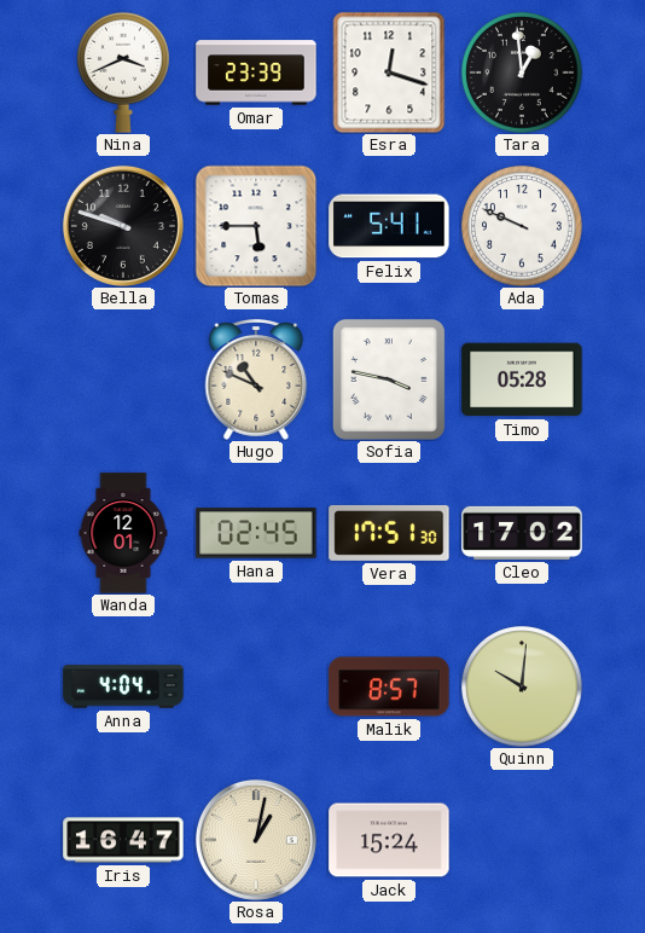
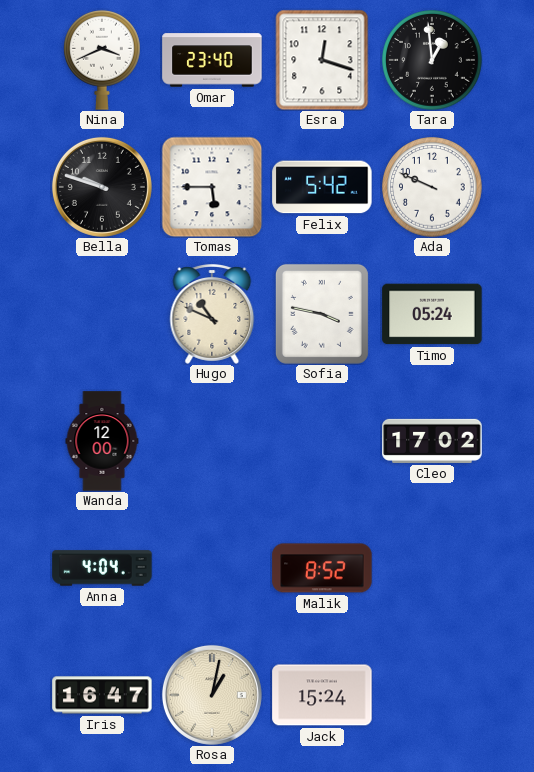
Omar: 23:39 -> 23:40
Felix: 5:41 -> 5:42
Timo: 05:28 -> 05:24
Wanda: 12:01 -> 12:00
Hana: 02:45 -> none
Vera: 17:51 -> none
Malik: 8:57 -> 8:52
Quinn: 10:01 -> none
